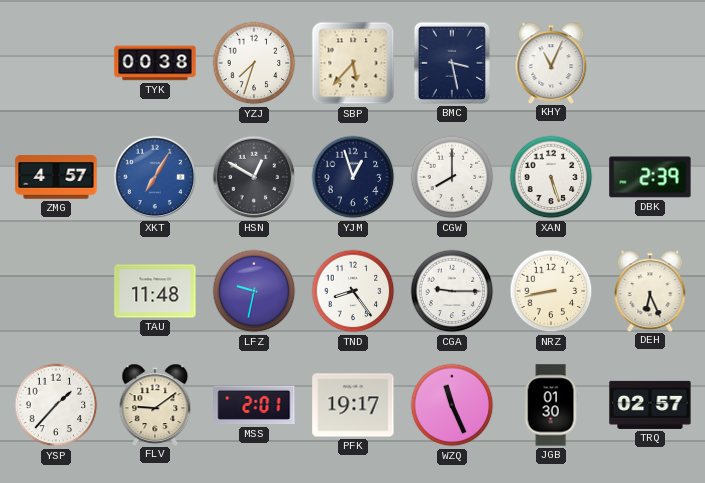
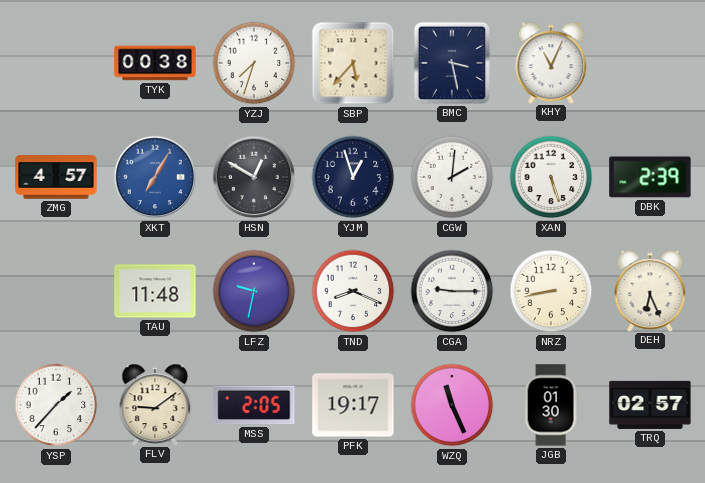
CGW: 8:00 -> 2:01
TND: 8:24 -> 8:19
MSS: 2:01 -> 2:05
